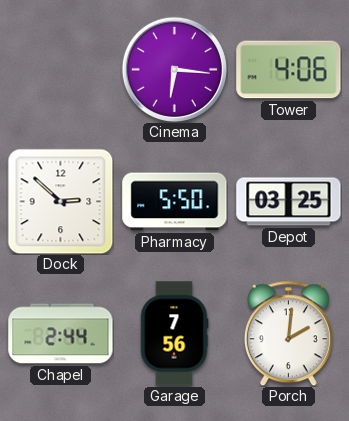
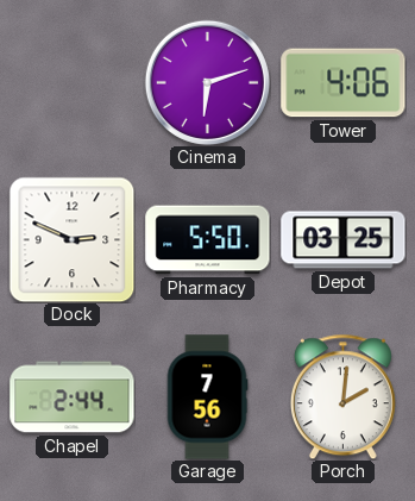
Cinema: 6:16 -> 6:12
Dock: 2:52 -> 2:49
